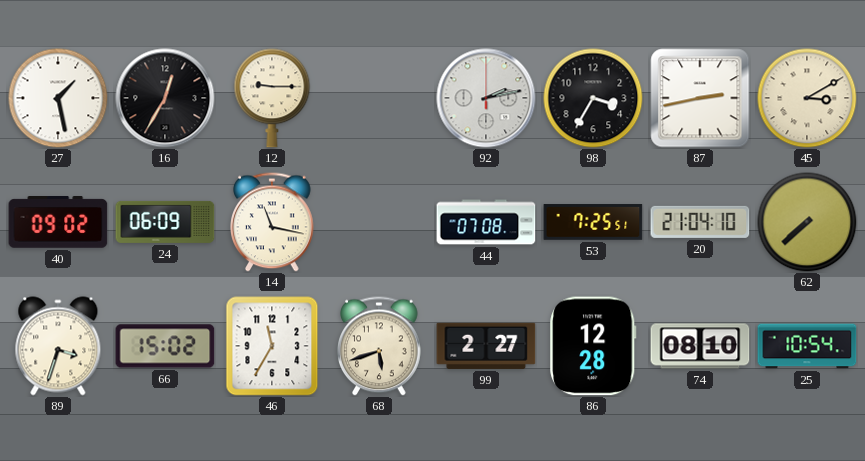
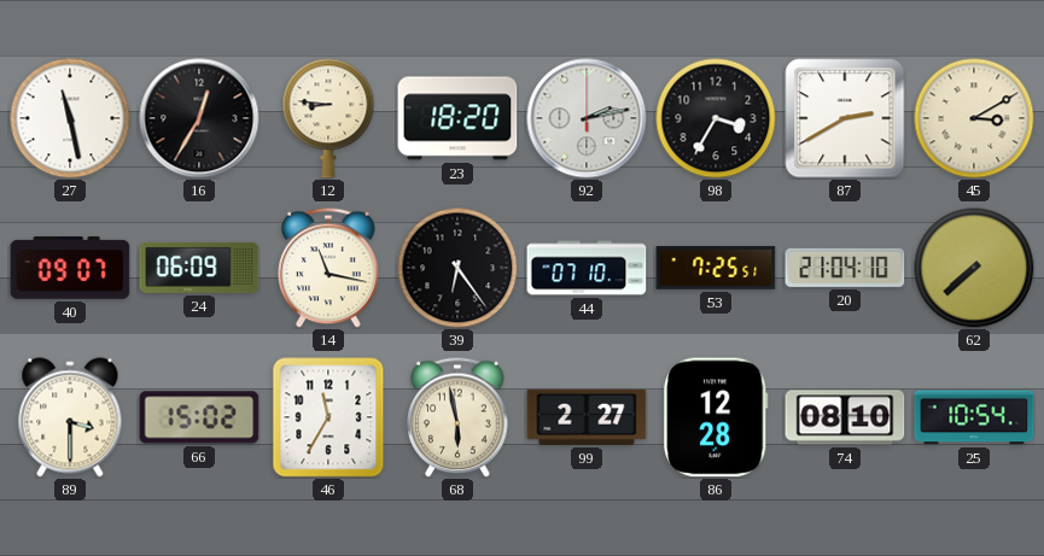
27: 1:28 -> 11:28
12: 9:15 -> 8:46
23: none -> 18:20
87: 2:43 -> 2:40
40: 09:02 -> 09:07
39: none -> 6:24
44: 07:08 -> 07:10
89: 3:33 -> 3:30
68: 5:42 -> 5:58
